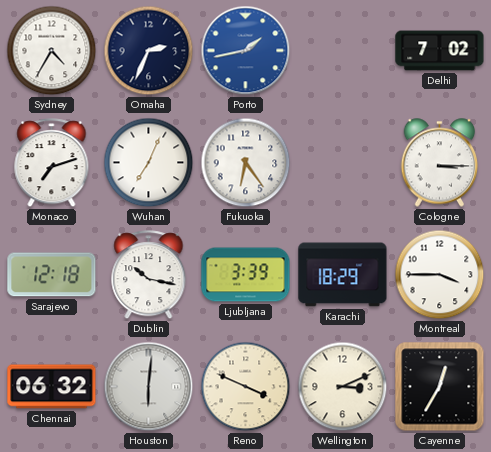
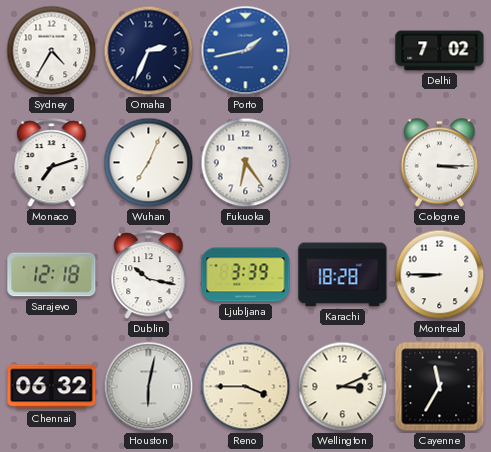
Karachi: 18:29 -> 18:28
Montreal: 3:45 -> 8:45
Houston: 6:01 -> 6:02
Reno: 3:49 -> 3:45
Cayenne: 12:35 -> 11:35
